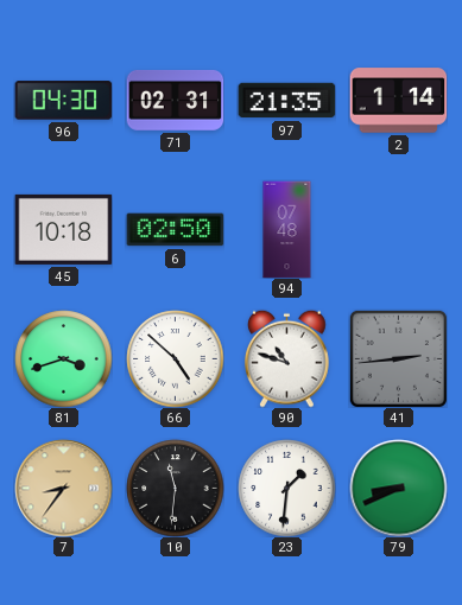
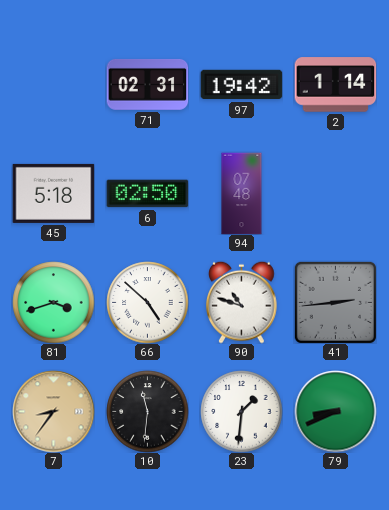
96: 04:30 -> none
97: 21:35 -> 19:42
45: 10:18 -> 5:18
